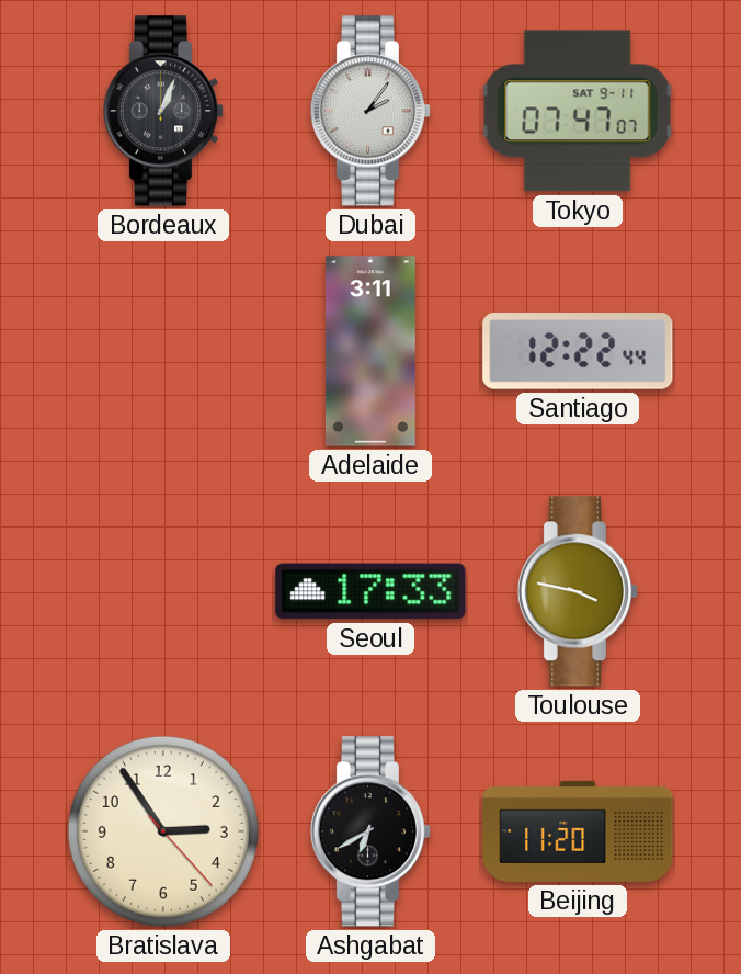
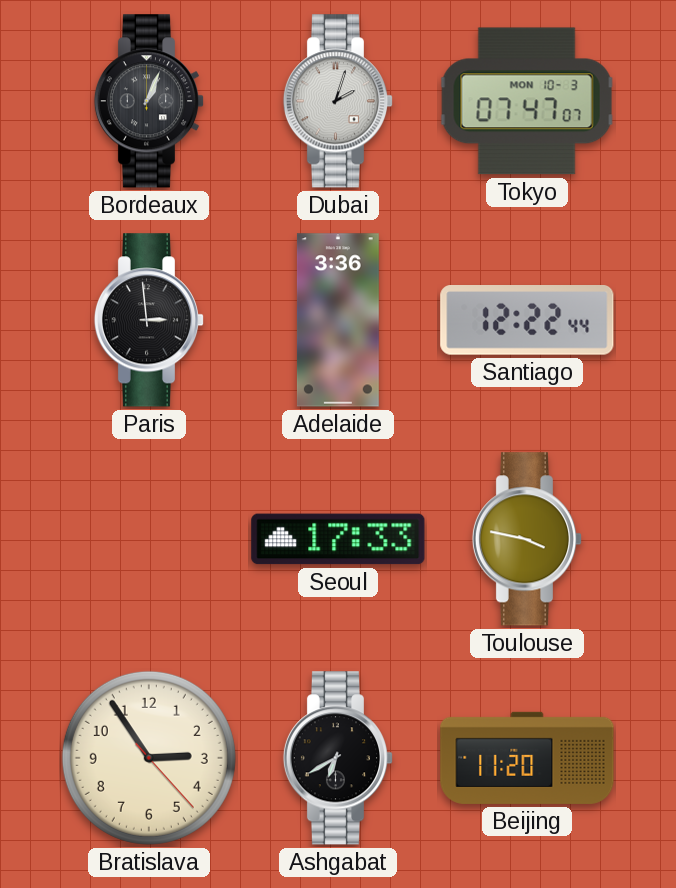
Dubai: 2:06 -> 2:03
Tokyo date: SAT 9-11 -> MON 10-3
Paris: none -> 2:59
Adelaide: 3:11 -> 3:36
